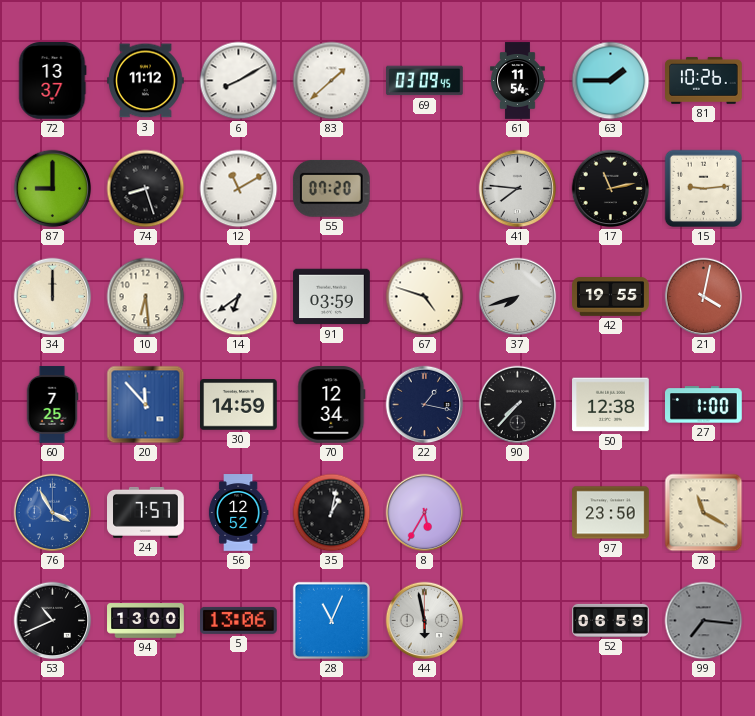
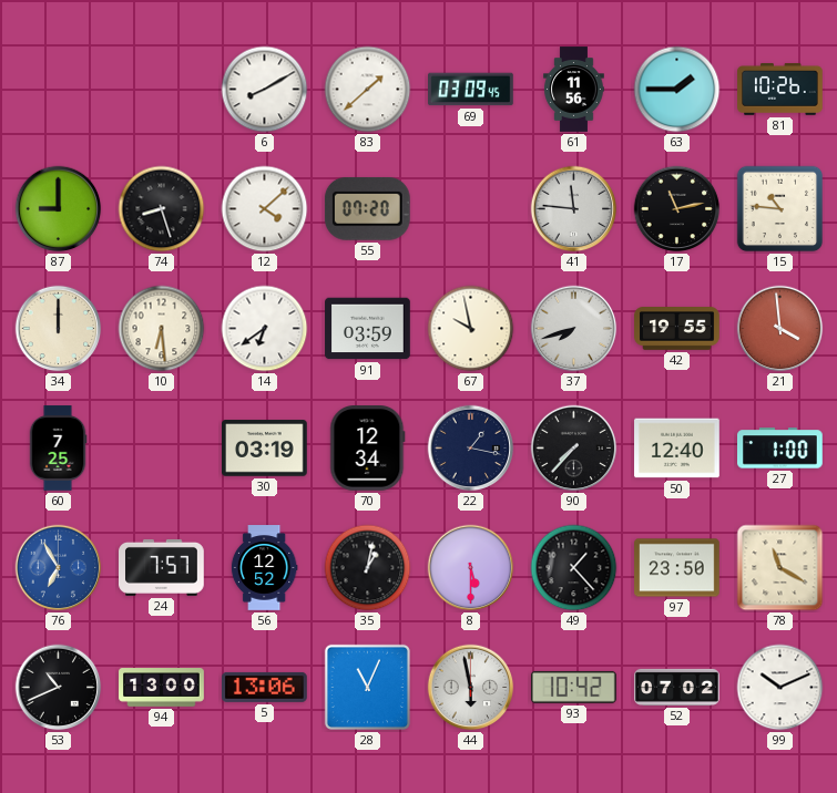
72: 13:37 -> none
3: 11:12 -> none
61: 11:54 -> 11:56
12: 11:10 -> 4:08
41: 7:46 -> 11:46
15: 9:14 -> 10:46
67: 4:48 -> 9:58
21: 4:02 -> 3:59
20: 11:53 -> none
30: 14:59 -> 03:19
50: 12:38 -> 12:40
76: 3:55 -> 6:55
8: 5:35 -> 5:30
49: none -> 1:23
93: none -> 10:42
52: 06:59 -> 07:02
99: 7:16 -> 10:11
99 dial: grey -> white
